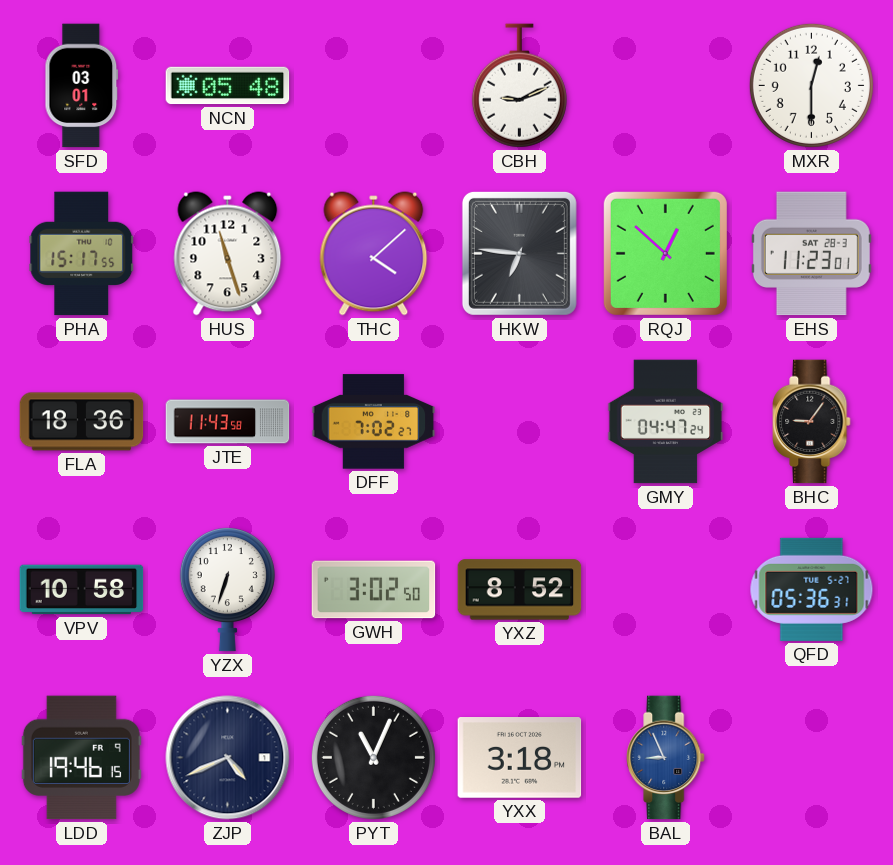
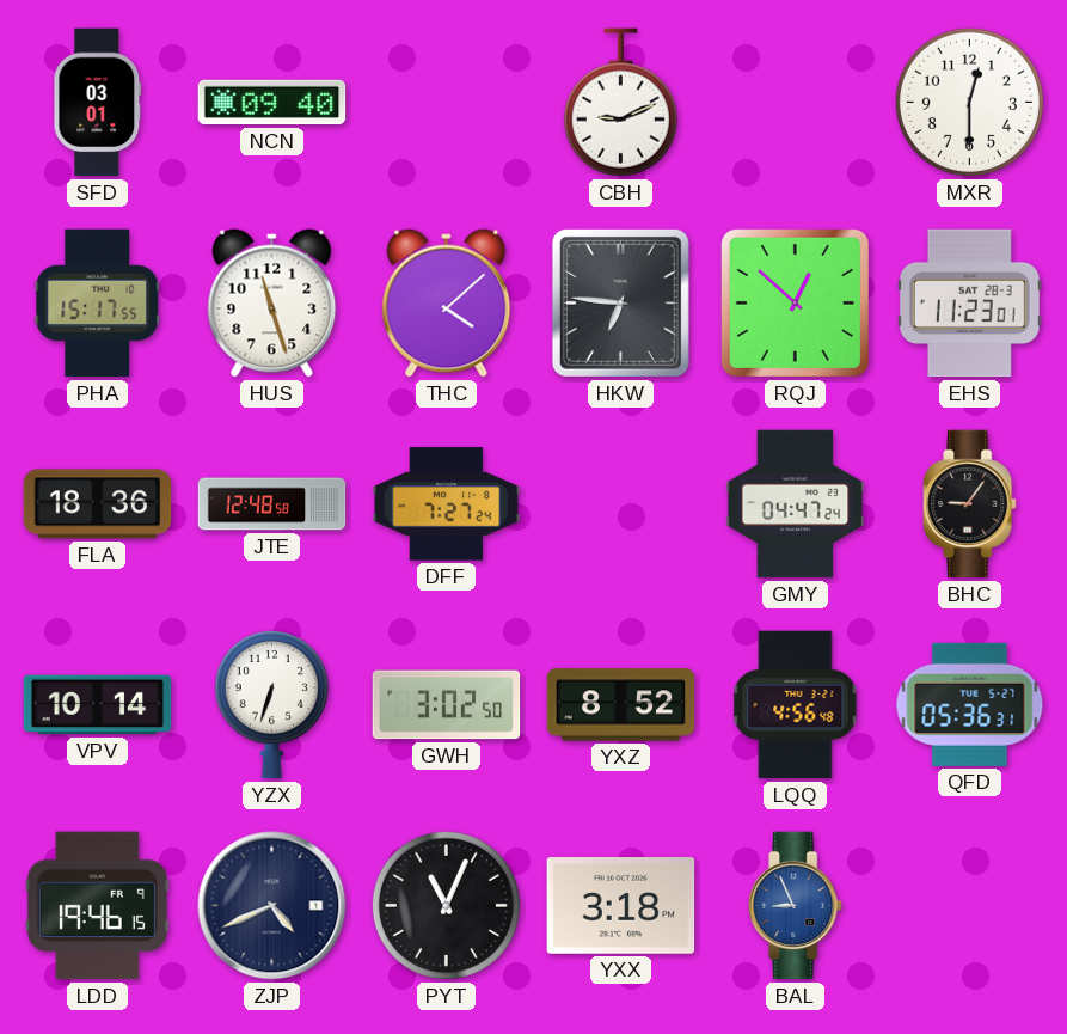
NCN: 05:48 -> 09:40
JTE: 11:43 -> 12:48
DFF: 7:02 -> 7:27
VPV: 10:58 -> 10:14
LQQ: none -> 4:56
